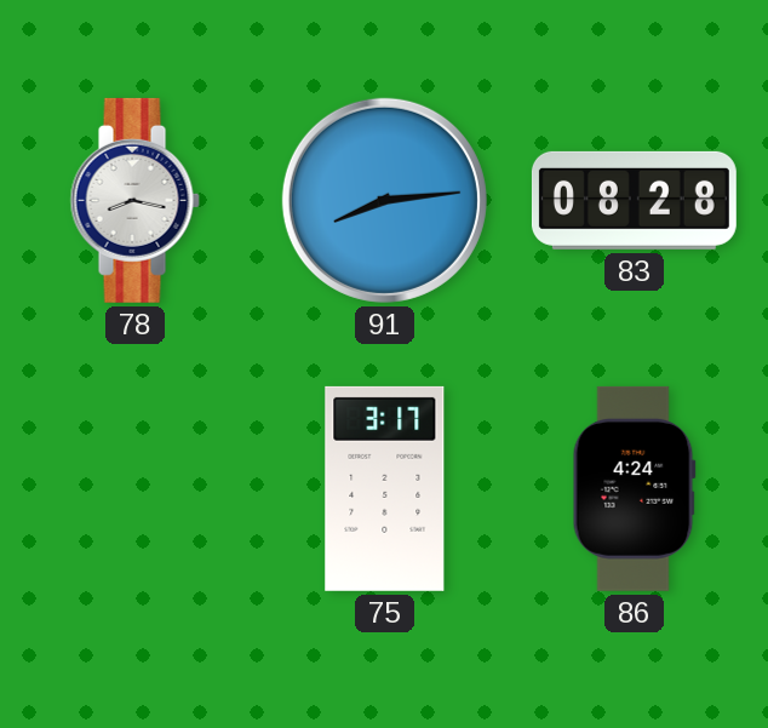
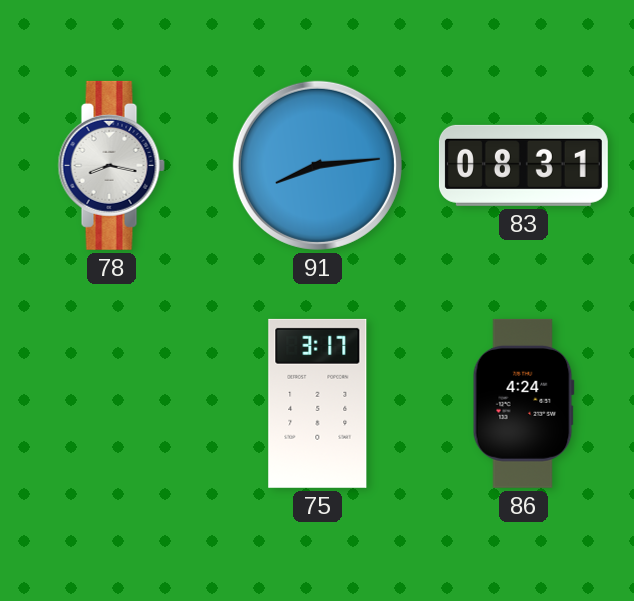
83: 08:28 -> 08:31
